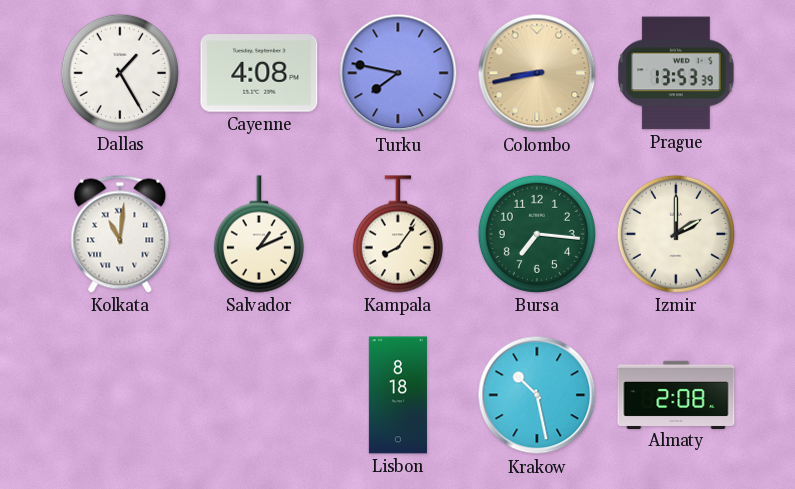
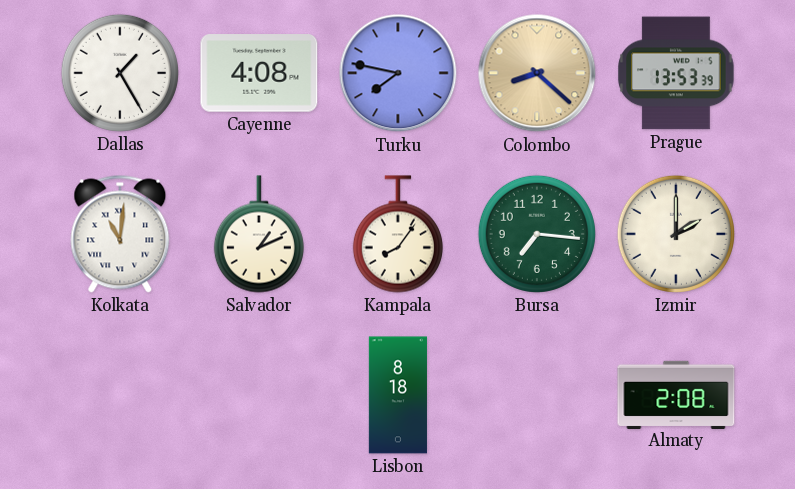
Colombo: 8:43 -> 8:22
Krakow: 10:28 -> none
